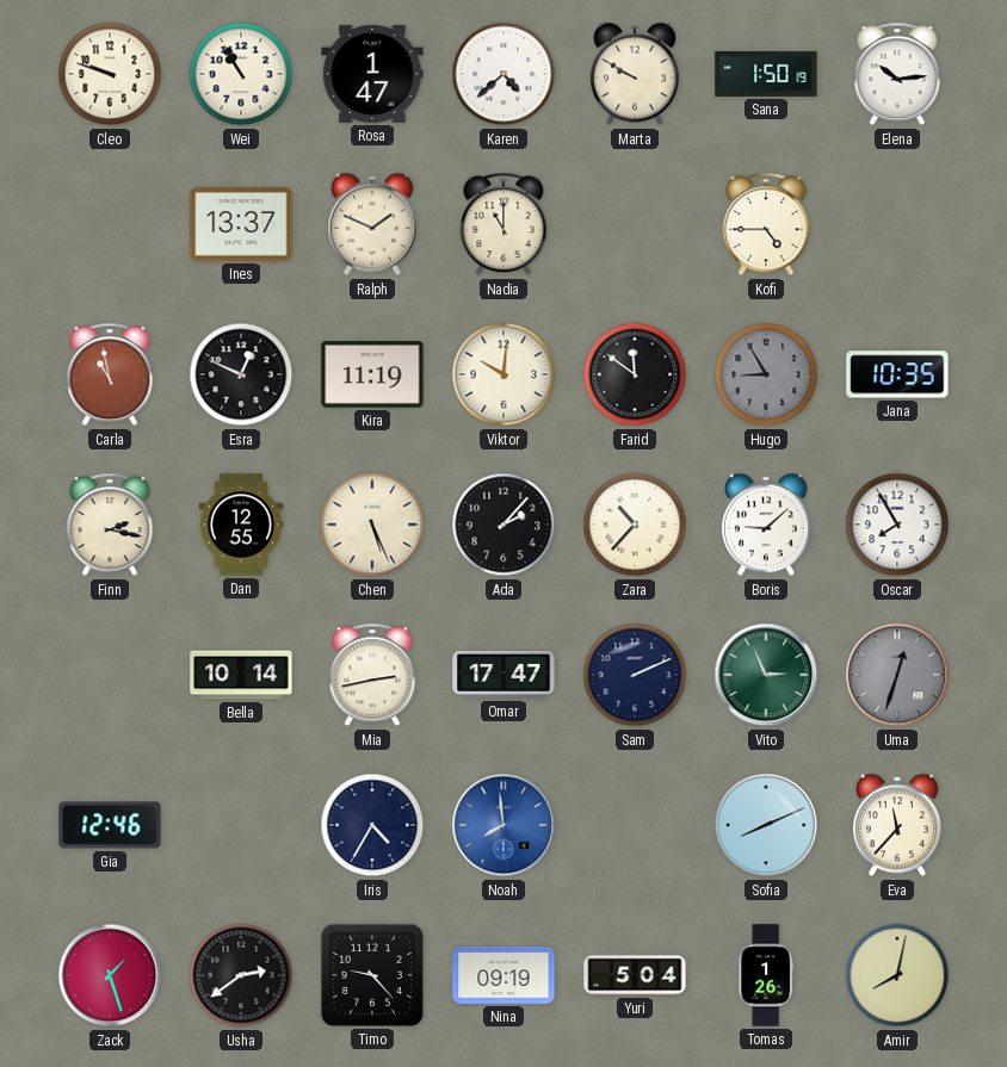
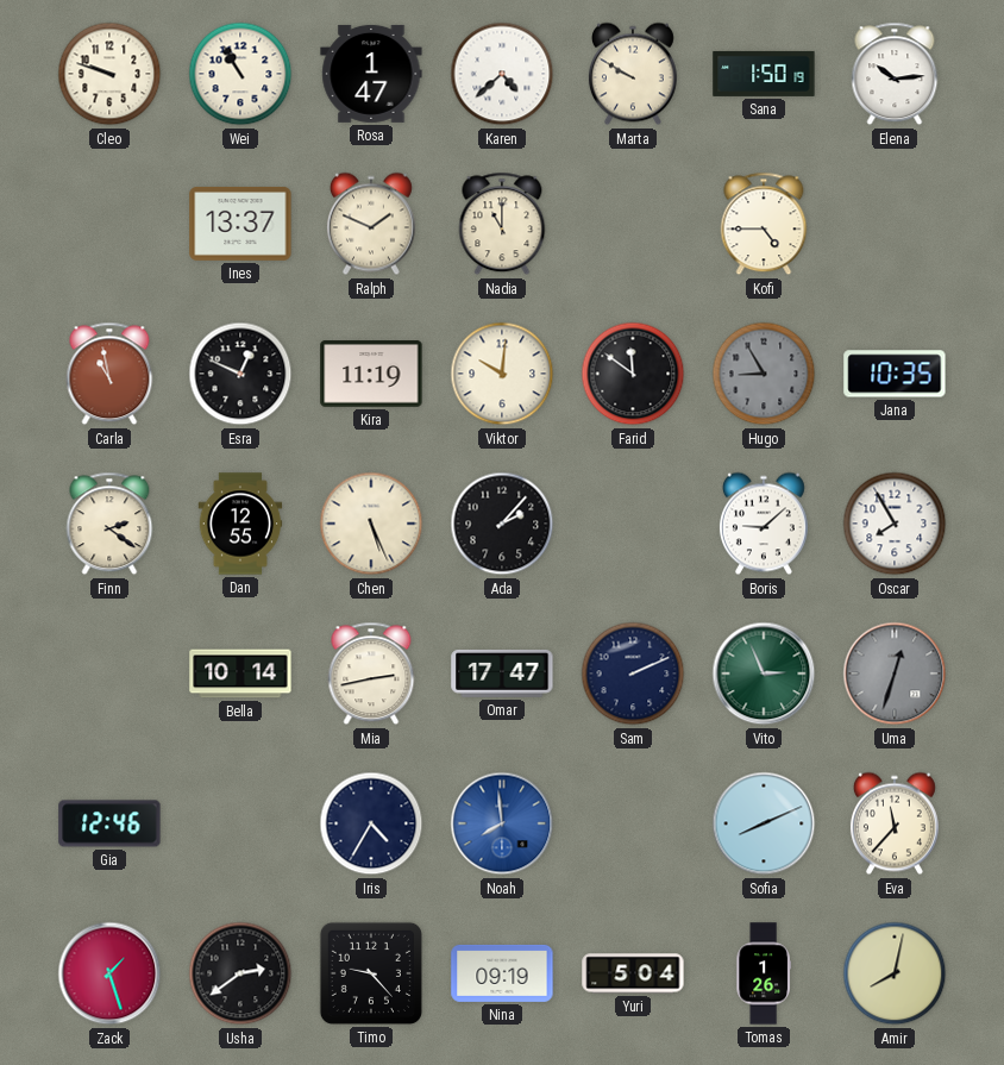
Finn: 2:17 -> 2:21
Zara: 10:37 -> none
